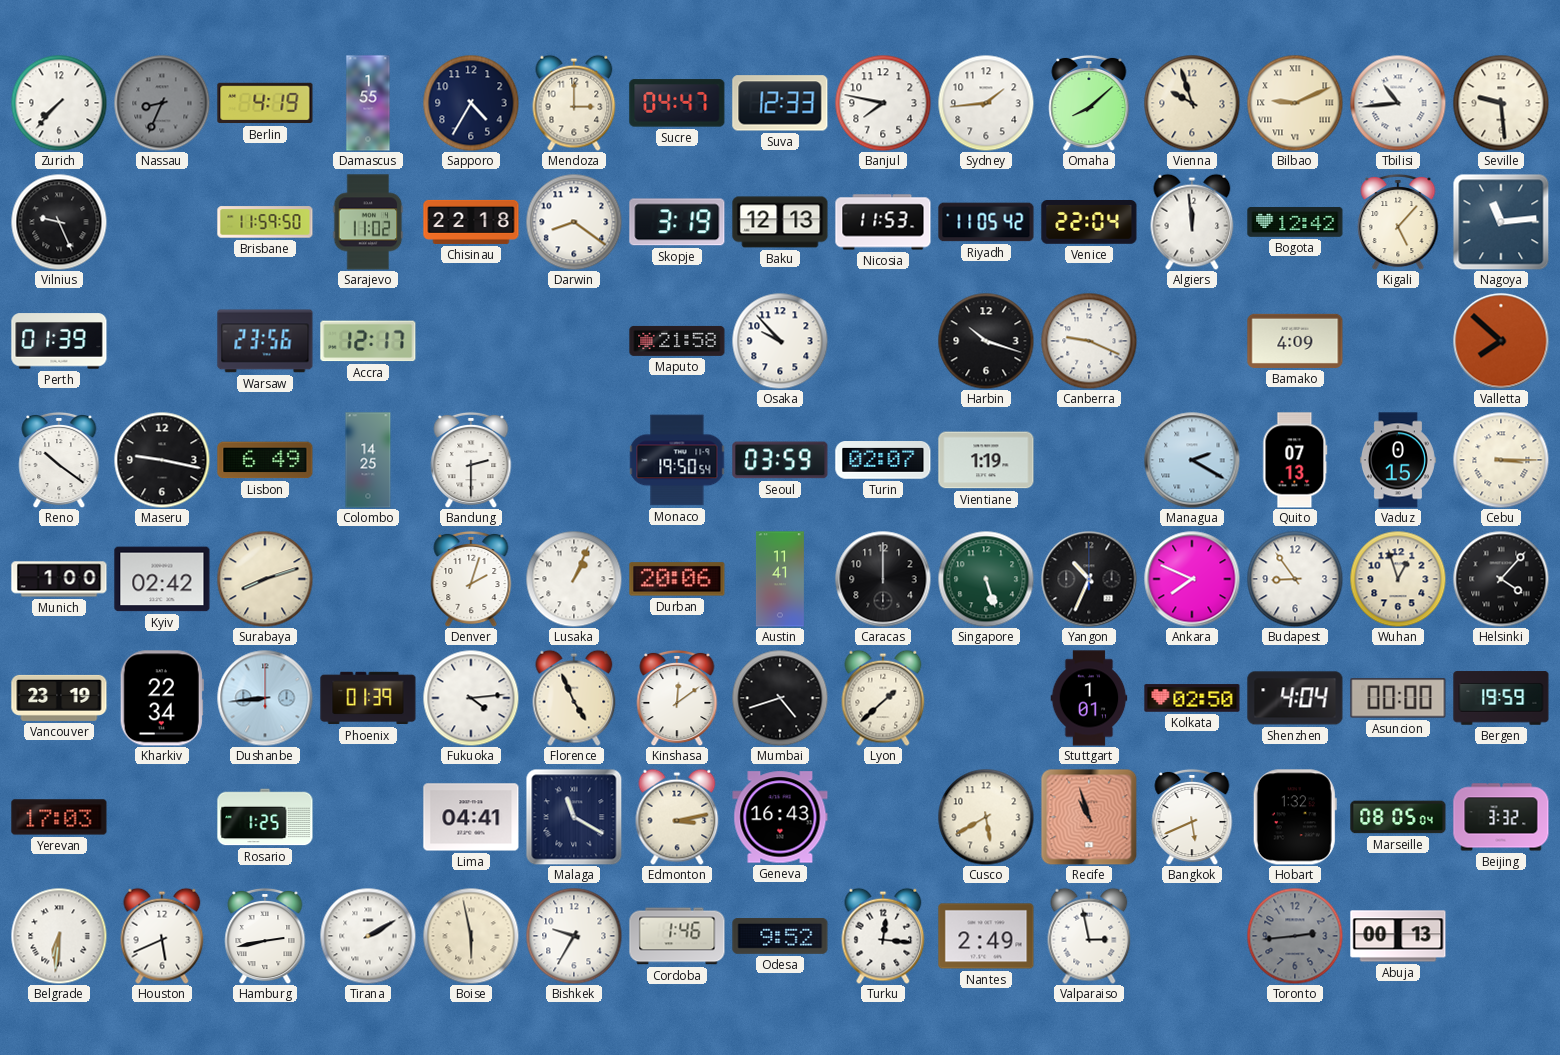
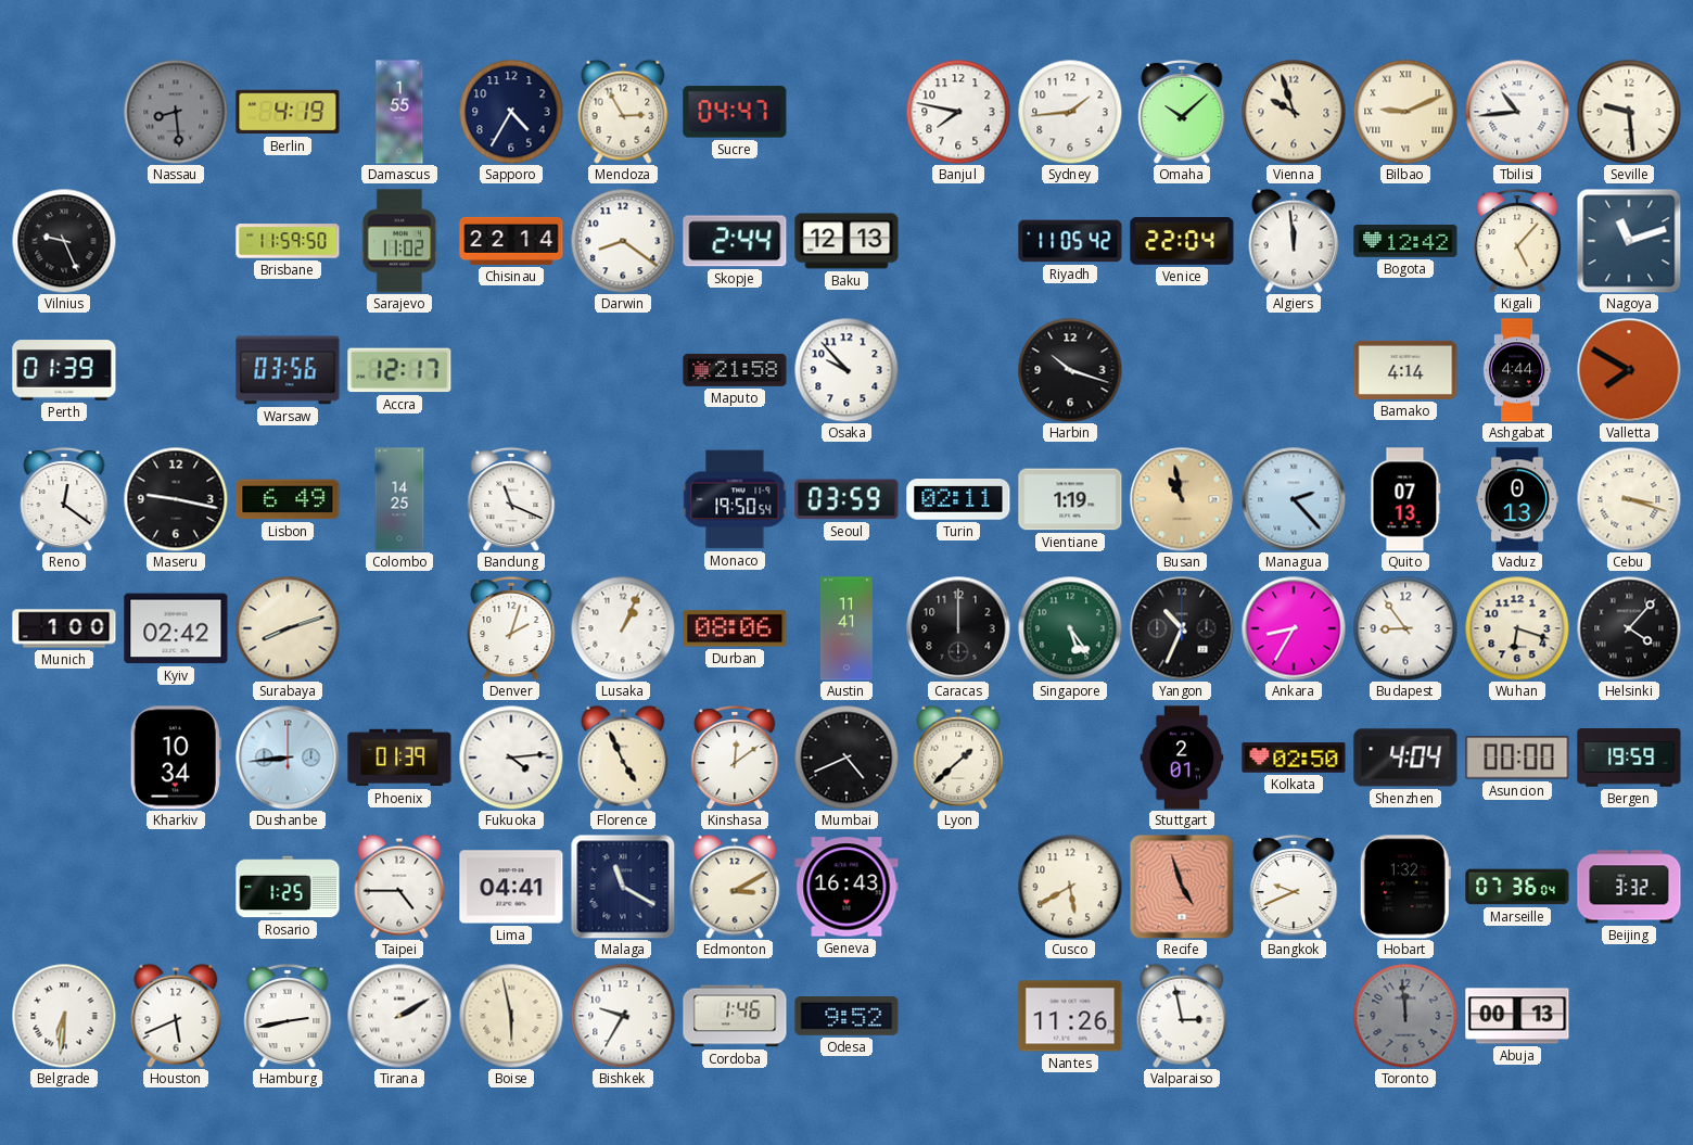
Zurich: 7:37 -> none
Nassau: 8:34 -> 8:29
Mendoza: 3:00 -> 2:55
Suva: 12:33 -> none
Omaha: 8:08 -> 10:08
Chisinau: 22:18 -> 22:14
Skopje: 3:19 -> 2:44
Nicosia: 11:53 -> none
Nagoya: 11:14 -> 11:12
Warsaw: 23:56 -> 03:56
Canberra: 9:19 -> none
Bamako: 4:09 -> 4:14
Ashgabat: none -> 4:44
Valletta: 7:52 -> 7:50
Reno: 10:21 -> 12:21
Bandung: 2:30 -> 11:19
Turin: 02:07 -> 02:11
Busan: none -> 10:58
Managua: 2:20 -> 2:23
Vaduz: 0:15 -> 0:13
Cebu: 3:15 -> 3:18
Durban: 20:06 -> 08:06
Singapore: 5:27 -> 5:24
Ankara: 7:49 -> 8:35
Wuhan: 12:57 -> 6:18
Vancouver: 23:19 -> none
Kharkiv: 22:34 -> 10:34
Mumbai: 4:42 -> 4:41
Stuttgart: 1:01 -> 2:01
Yerevan: 17:03 -> none
Taipei: none -> 4:45
Edmonton: 3:13 -> 3:10
Recife: 10:57 -> 4:57
Bangkok: 5:41 -> 9:41
Marseille: 08:05 -> 07:36
Turku: 12:16 -> none
Nantes: 2:49 -> 11:26
Toronto: 2:44 -> 11:59
